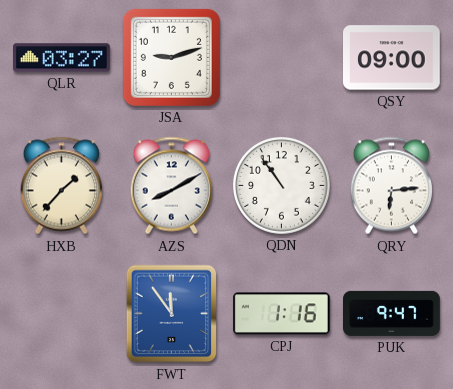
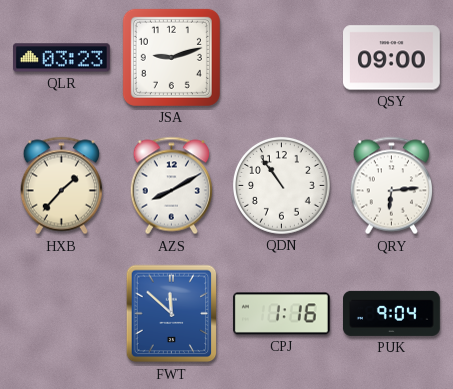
QLR: 03:27 -> 03:23
FWT: 11:54 -> 11:52
PUK: 9:47 -> 9:04
